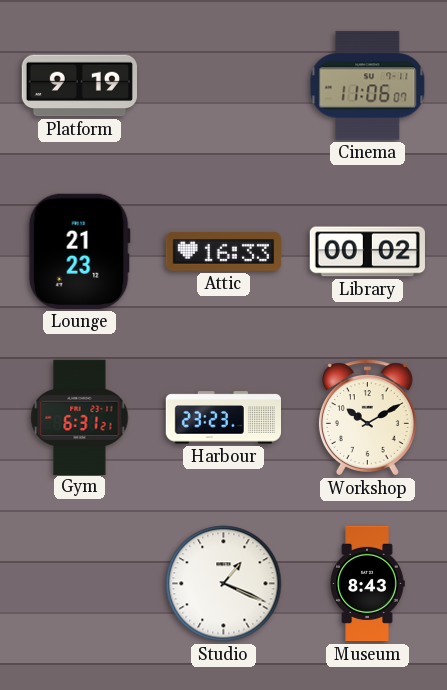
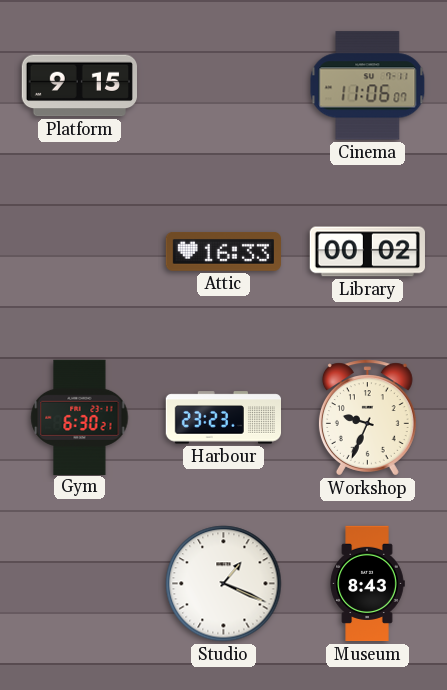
Platform: 9:19 -> 9:15
Lounge: 21:23 -> none
Gym: 6:31 -> 6:30
Workshop: 10:10 -> 9:34
